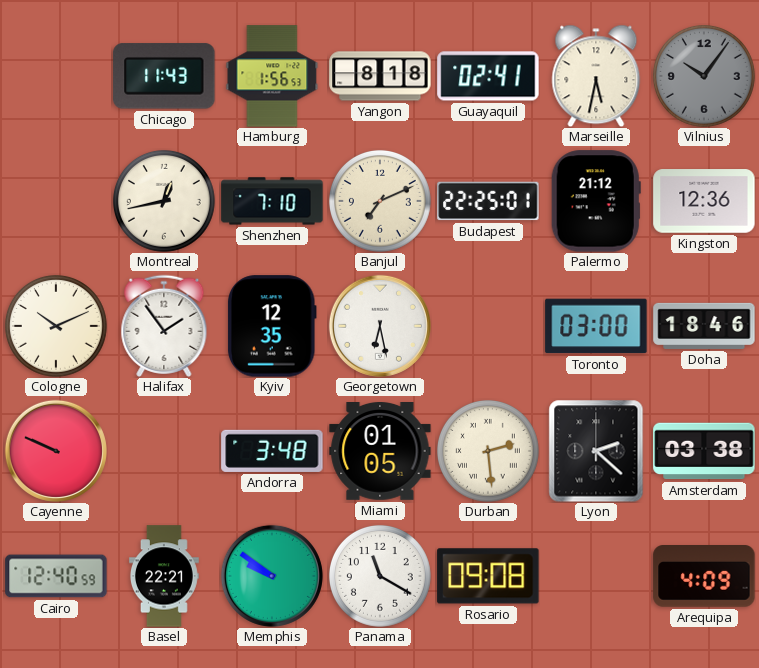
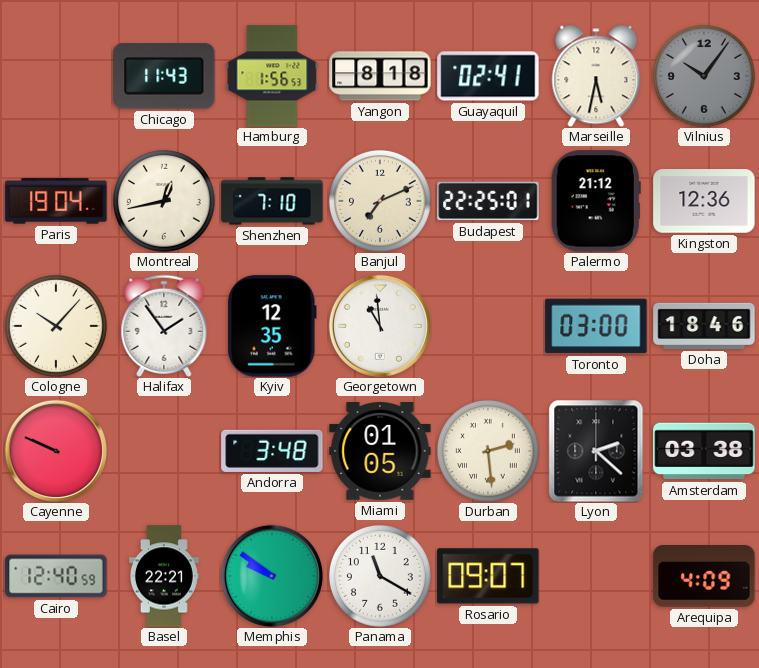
Paris: none -> 19:04
Cologne: 10:11 -> 10:07
Georgetown: 6:28 -> 10:59
Rosario: 09:08 -> 09:07
